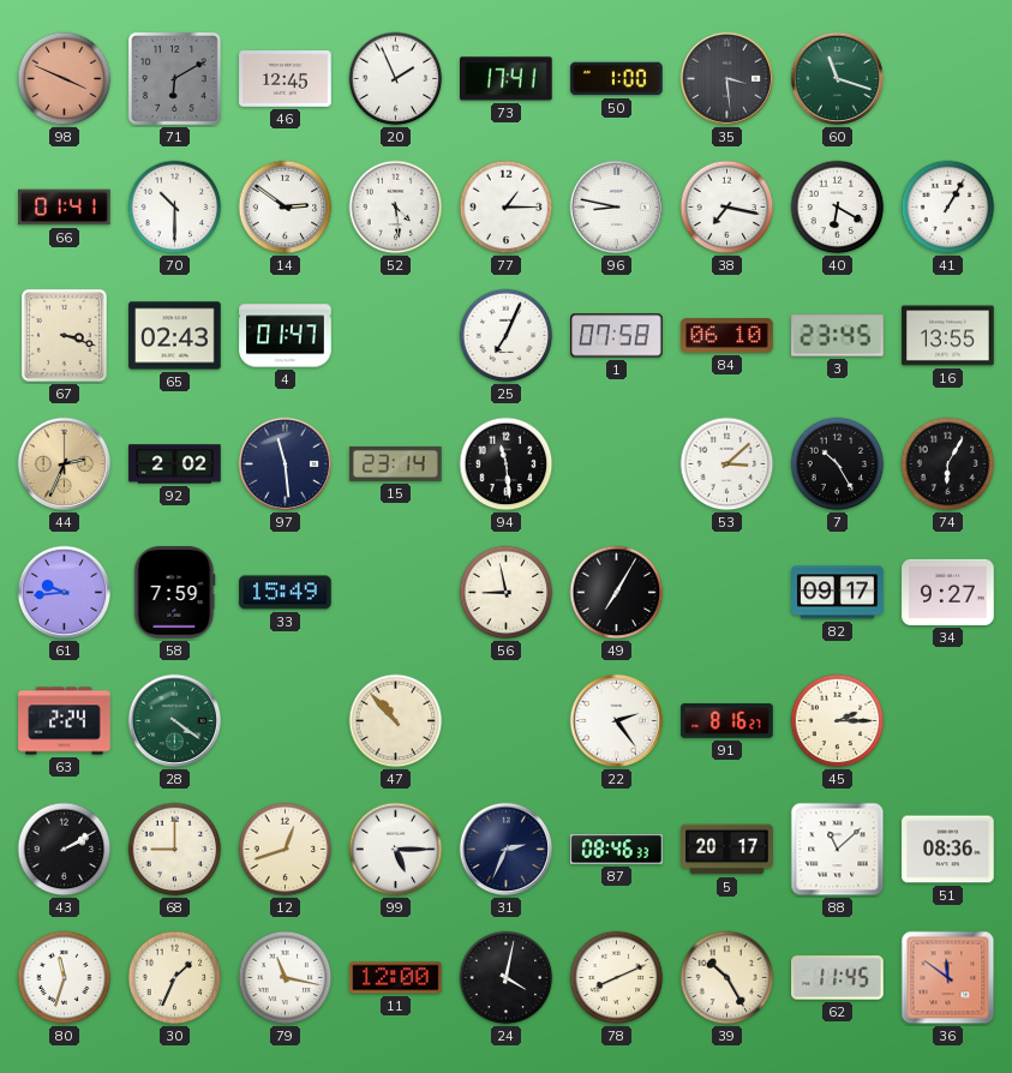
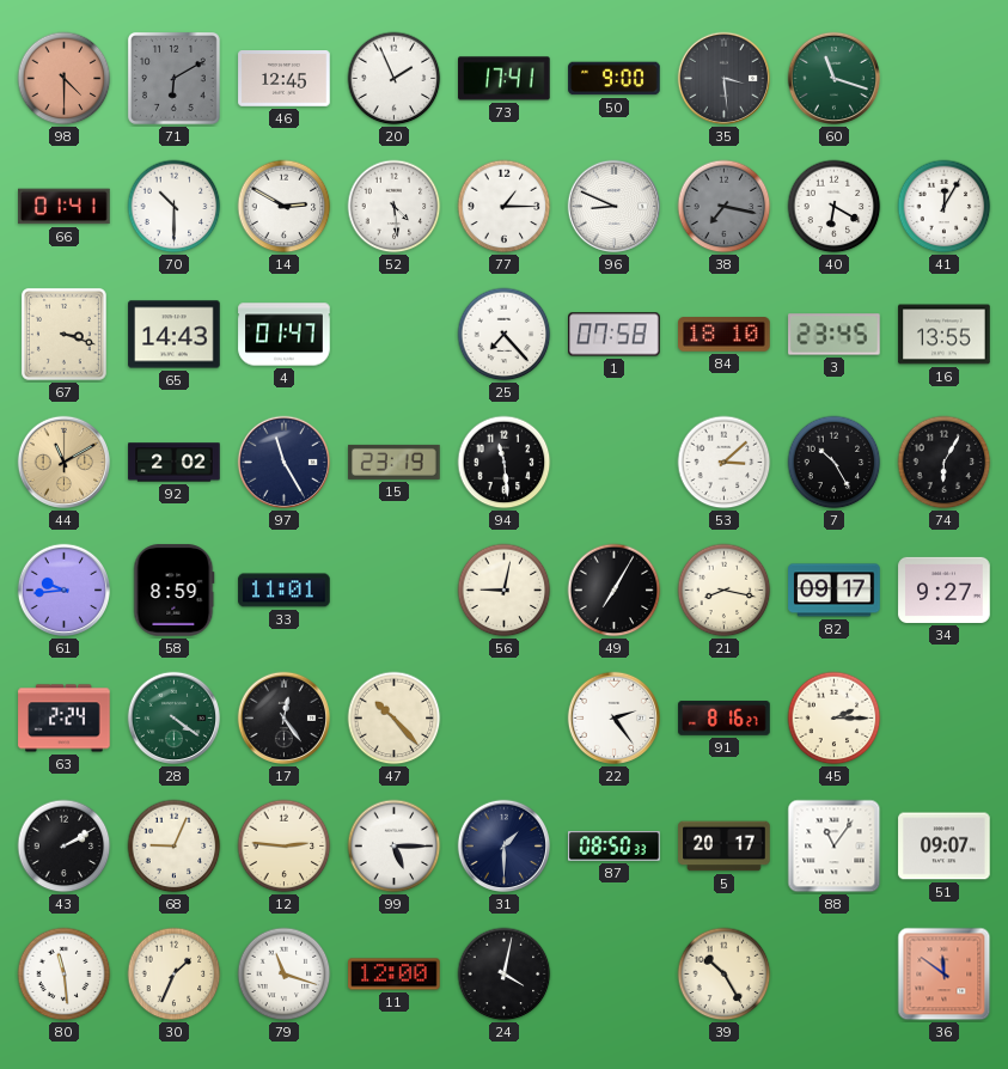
98: 3:49 -> 4:30
50: 1:00 -> 9:00
14: 2:51 -> 2:50
96: 8:47 -> 8:49
38 dial: white -> grey
41: 1:05 -> 12:05
65: 02:43 -> 14:43
25: 7:04 -> 7:23
84: 06:10 -> 18:10
44: 2:34 -> 11:10
97: 11:29 -> 11:25
15: 23:14 -> 23:19
58: 7:59 -> 8:59
33: 15:49 -> 11:01
56: 8:58 -> 9:02
21: none -> 8:17
17: none -> 12:24
47: 10:53 -> 10:23
68: 9:00 -> 9:04
12: 12:42 -> 2:46
31: 2:34 -> 1:30
87: 08:46 -> 08:50
88: 11:08 -> 11:06
51: 08:36 -> 09:07
80: 11:33 -> 11:29
79: 11:17 -> 11:18
78: 8:11 -> none
62: 11:45 -> none
